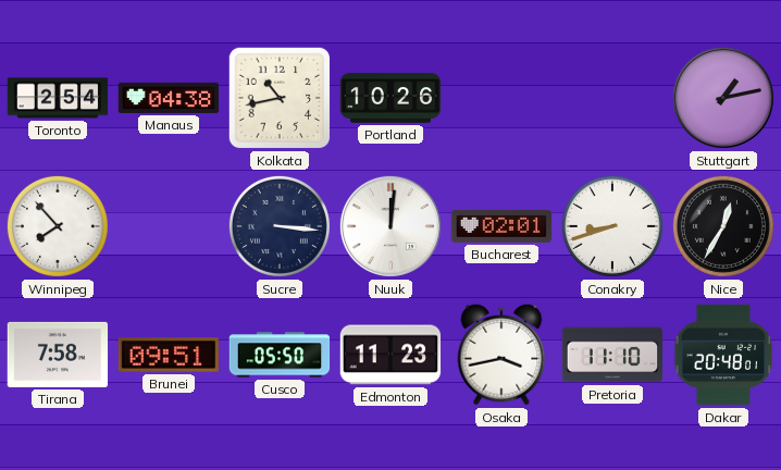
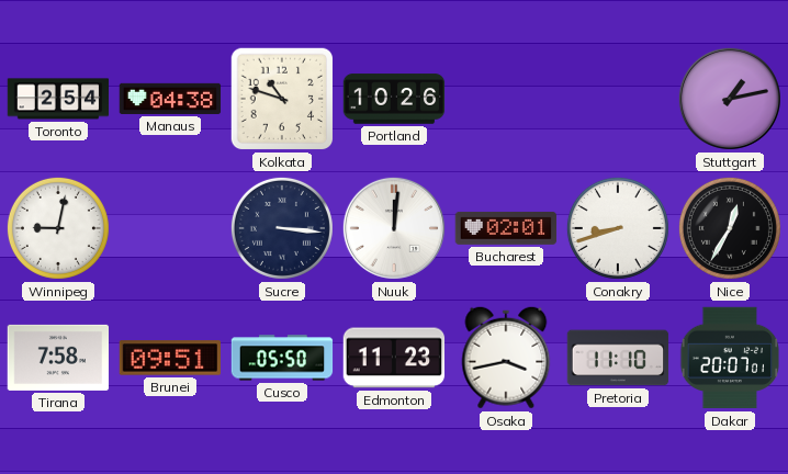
Kolkata: 10:43 -> 10:48
Winnipeg: 7:53 -> 9:02
Dakar: 20:48 -> 20:07
